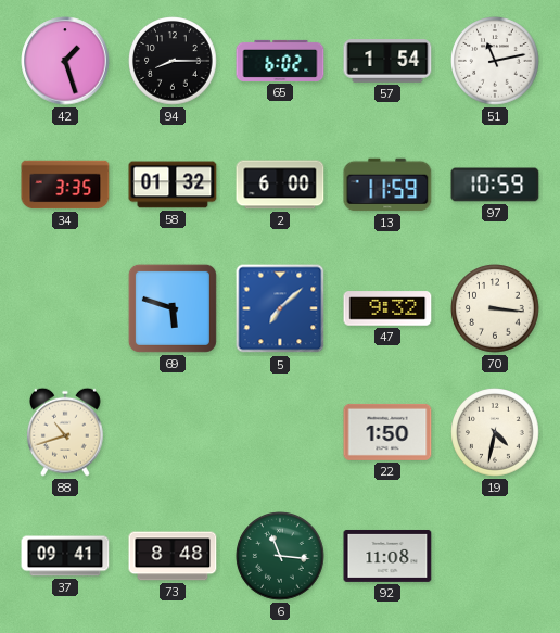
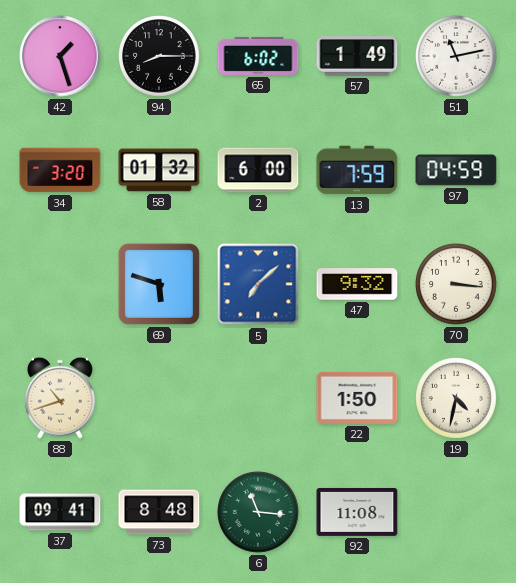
57: 1:54 -> 1:49
34: 3:35 -> 3:20
13: 11:59 -> 7:59
97: 10:59 -> 04:59
